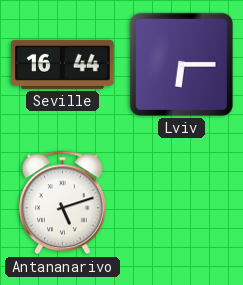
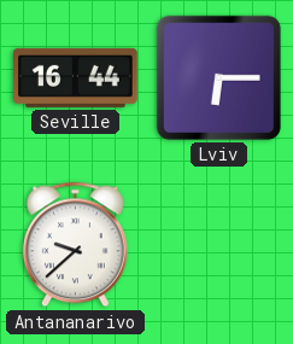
Antananarivo: 5:12 -> 9:38
